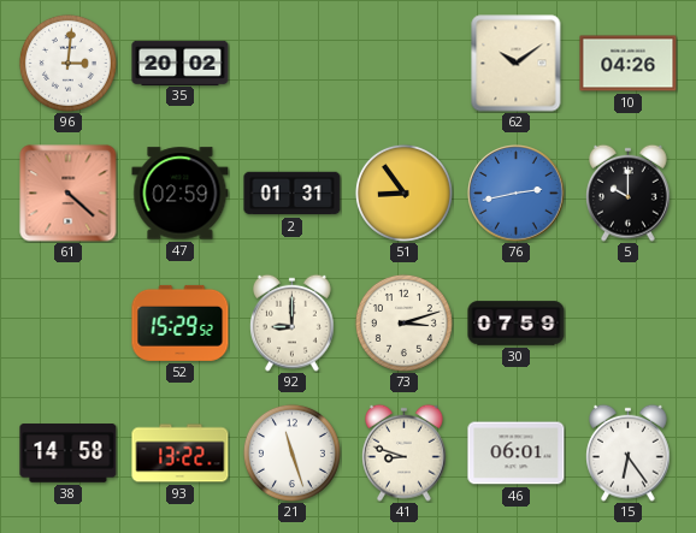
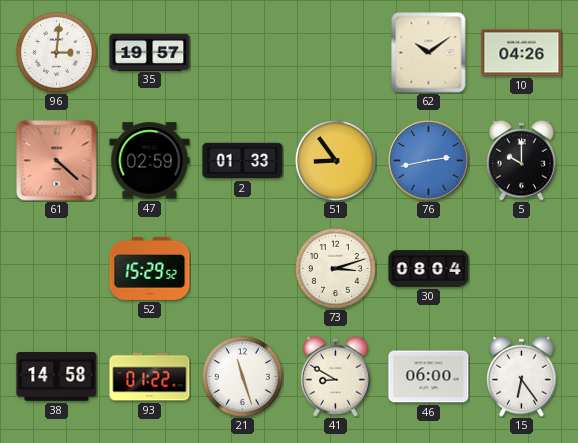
35: 20:02 -> 19:57
2: 01:31 -> 01:33
92: 9:00 -> none
30: 07:59 -> 08:04
93: 13:22 -> 01:22
41: 8:48 -> 8:50
46: 06:01 -> 06:00
